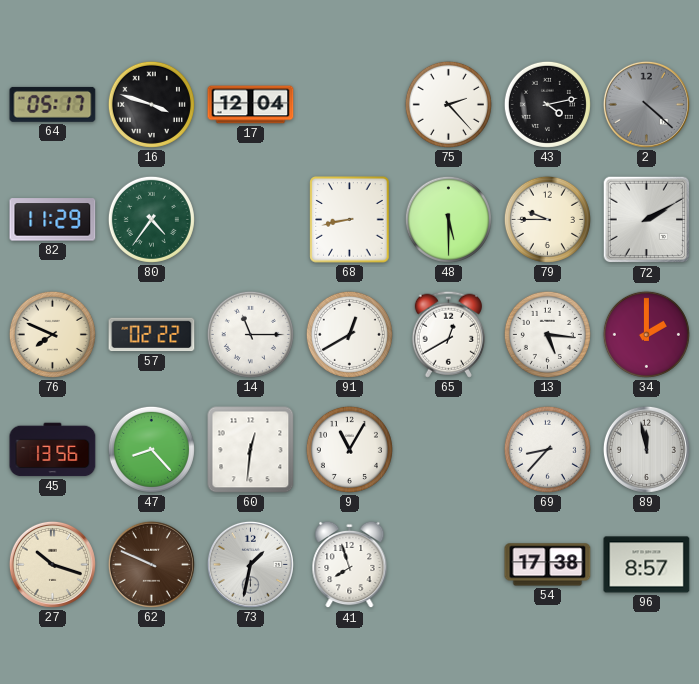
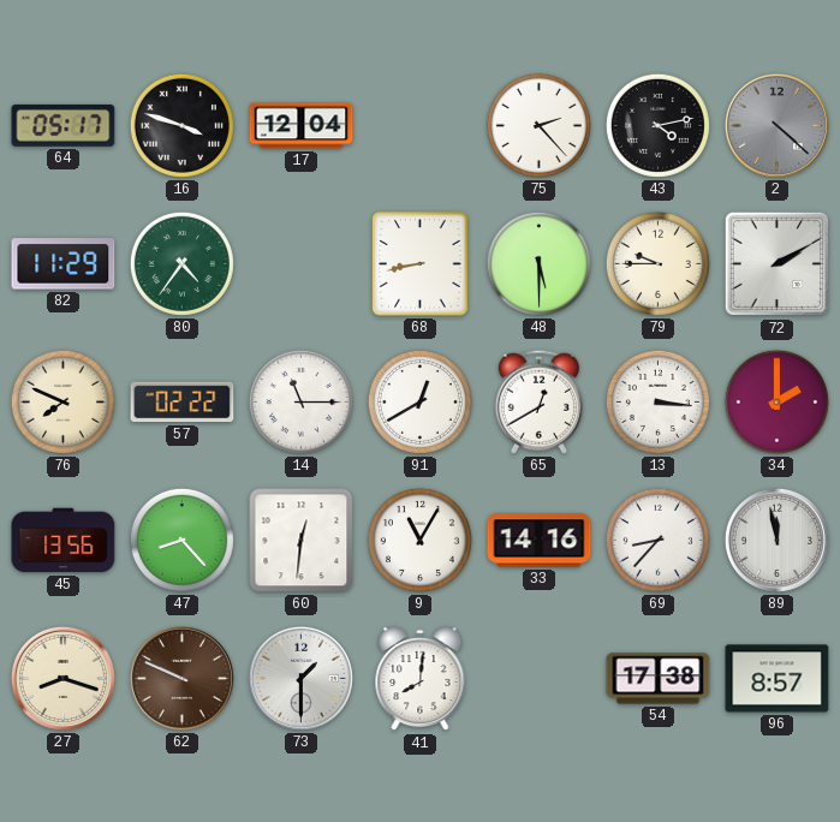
13: 5:16 -> 3:16
33: none -> 14:16
27: 10:18 -> 8:18
73: 1:32 -> 1:30
41: 7:57 -> 8:01
